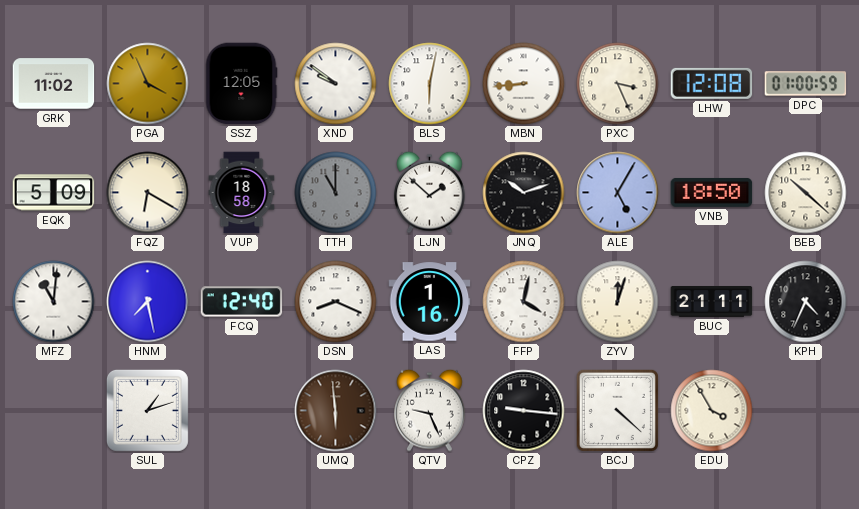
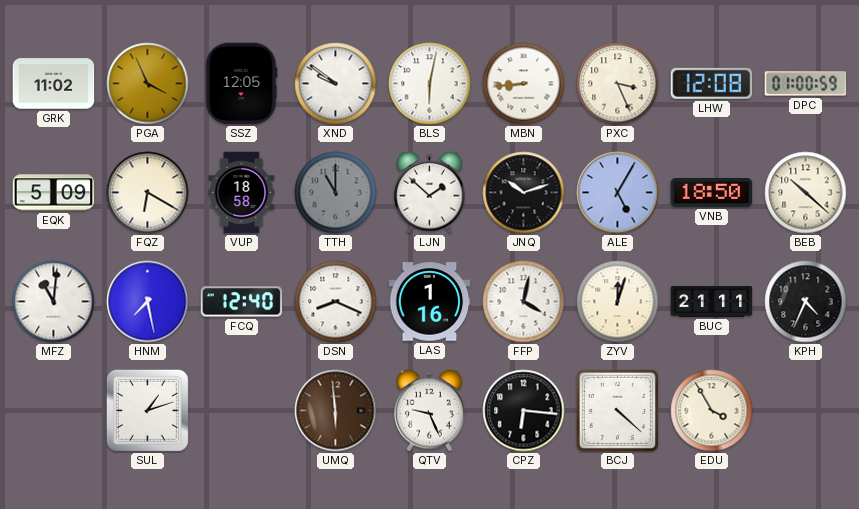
CPZ: 9:16 -> 6:16
